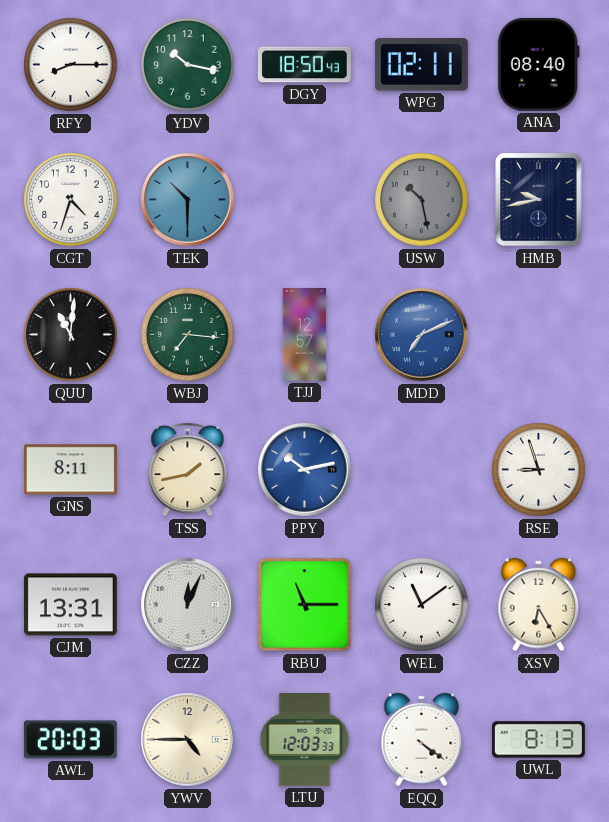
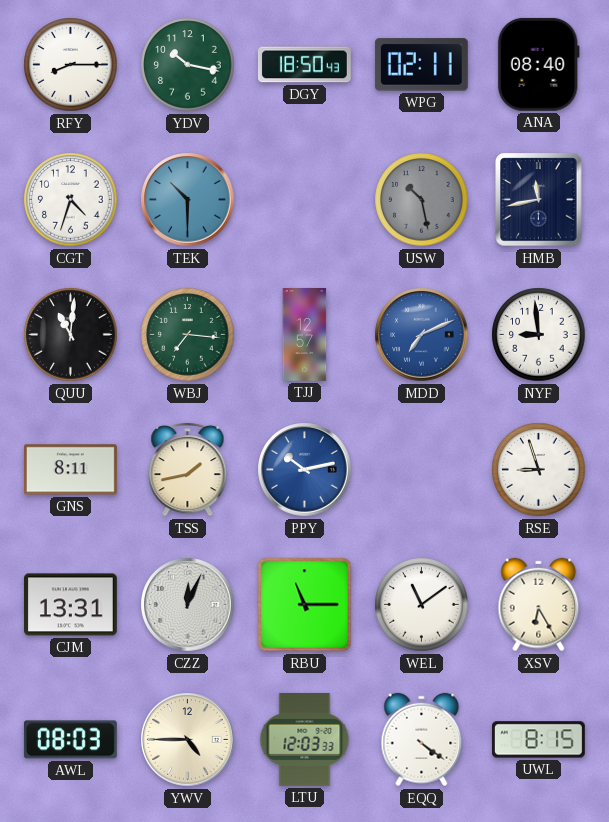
HMB: 9:43 -> 11:43
NYF: none -> 8:59
AWL: 20:03 -> 08:03
UWL: 8:13 -> 8:15
